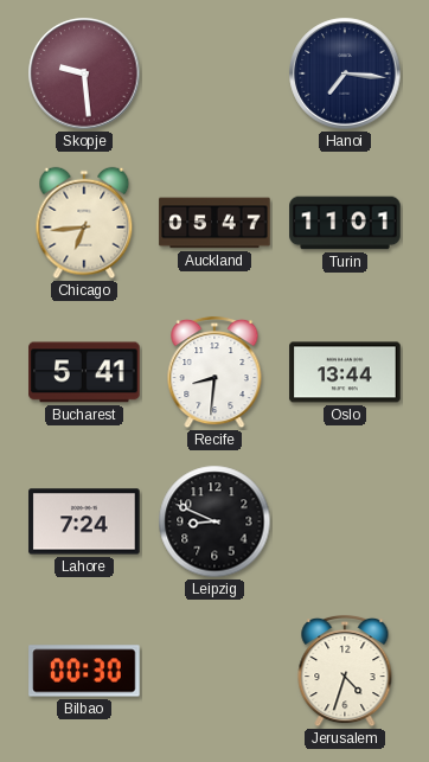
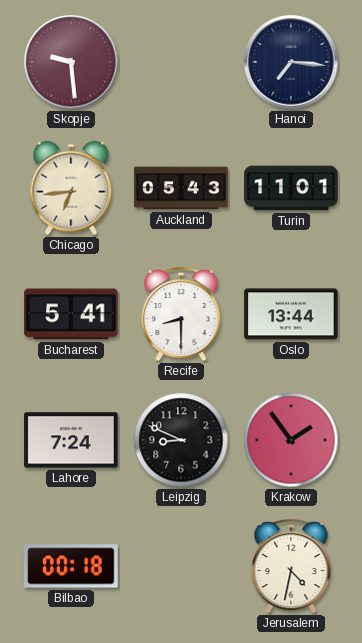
Auckland: 05:47 -> 05:43
Recife: 8:31 -> 8:30
Krakow: none -> 1:54
Bilbao: 00:30 -> 00:18
Jerusalem: 4:33 -> 4:32
